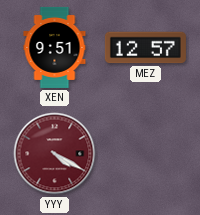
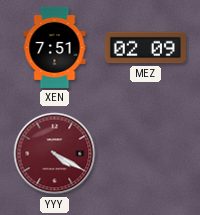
XEN: 9:51 -> 7:51
MEZ: 12:57 -> 02:09
